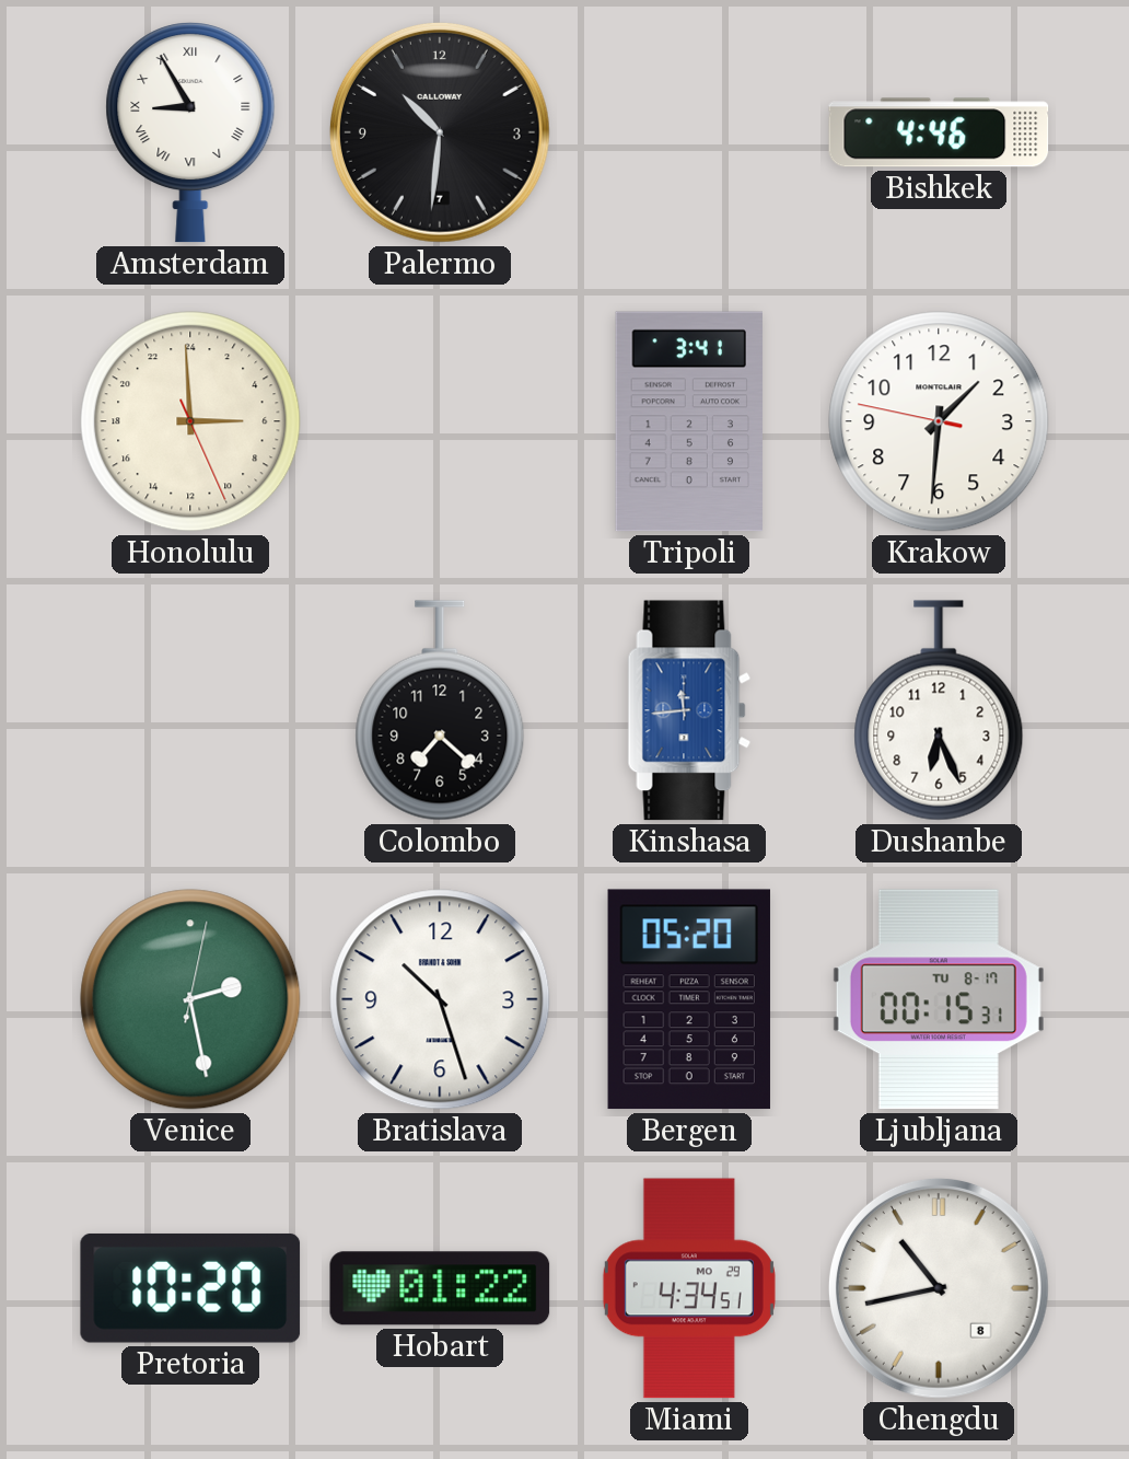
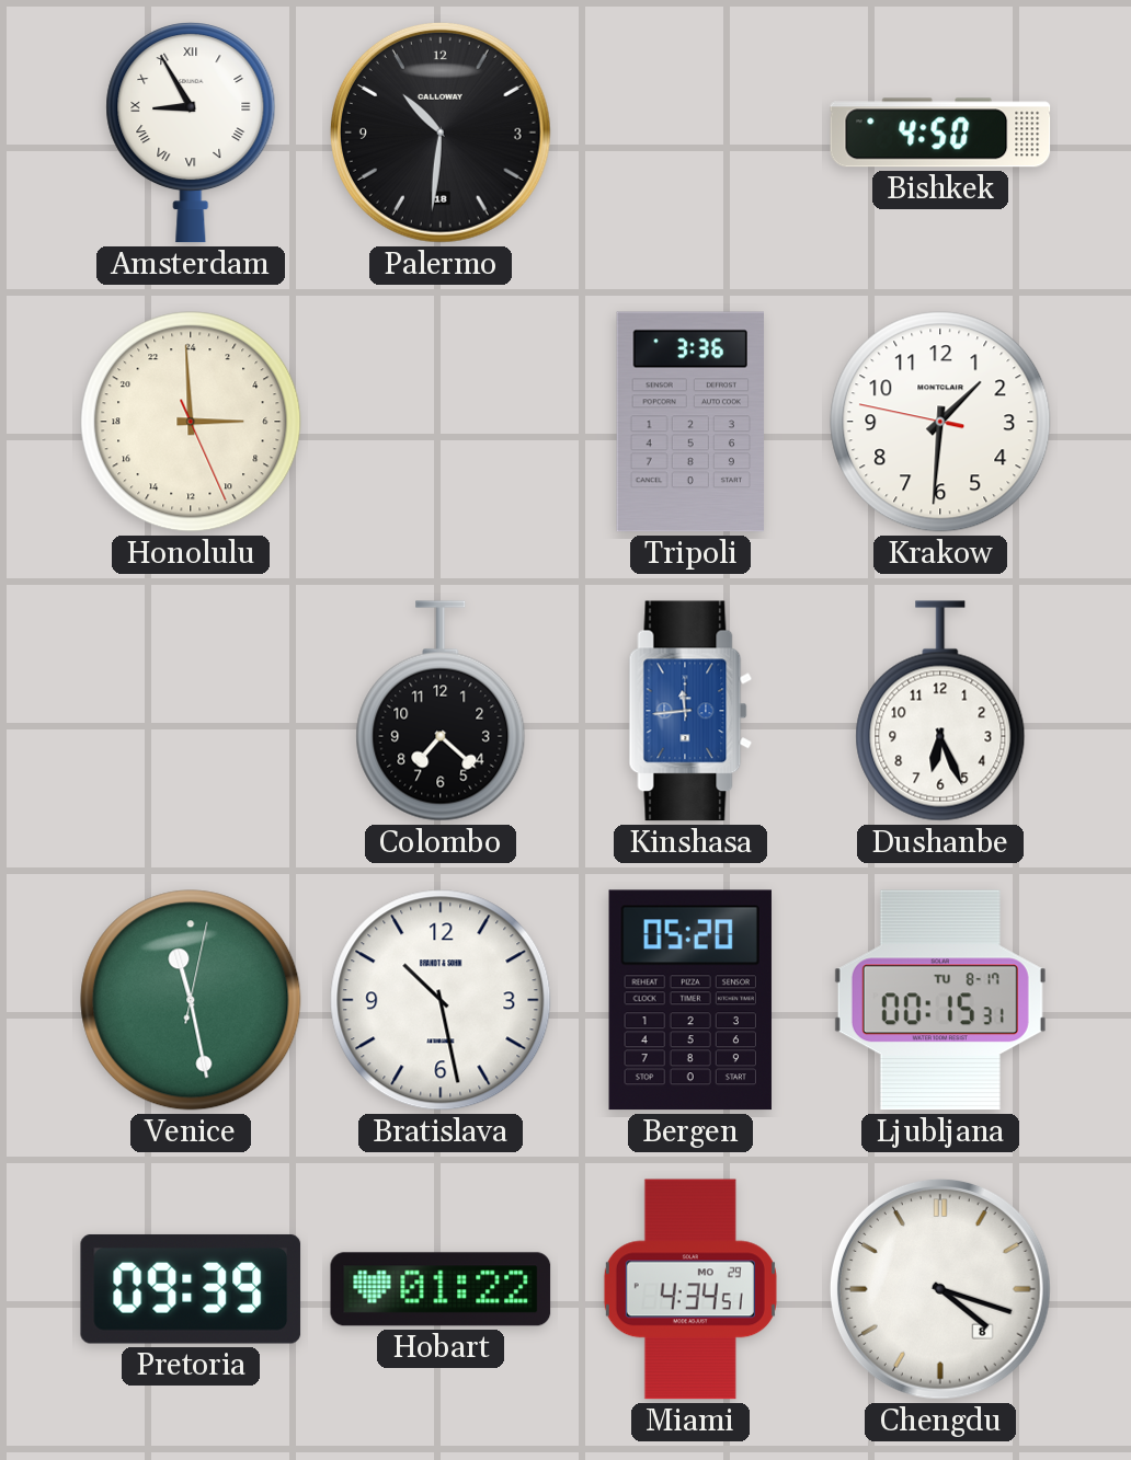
Palermo date: 7 -> 18
Bishkek: 4:46 -> 4:50
Tripoli: 3:41 -> 3:36
Venice: 2:28 -> 11:28
Bratislava: 10:27 -> 10:28
Pretoria: 10:20 -> 09:39
Chengdu: 10:43 -> 4:18
